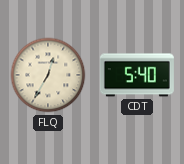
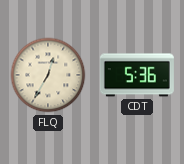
CDT: 5:40 -> 5:36
